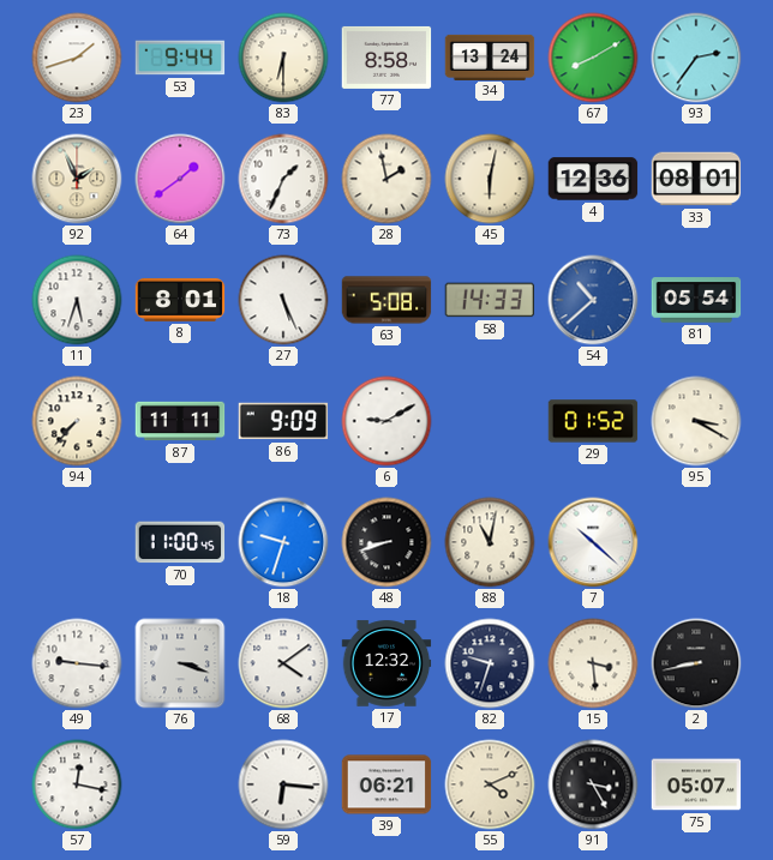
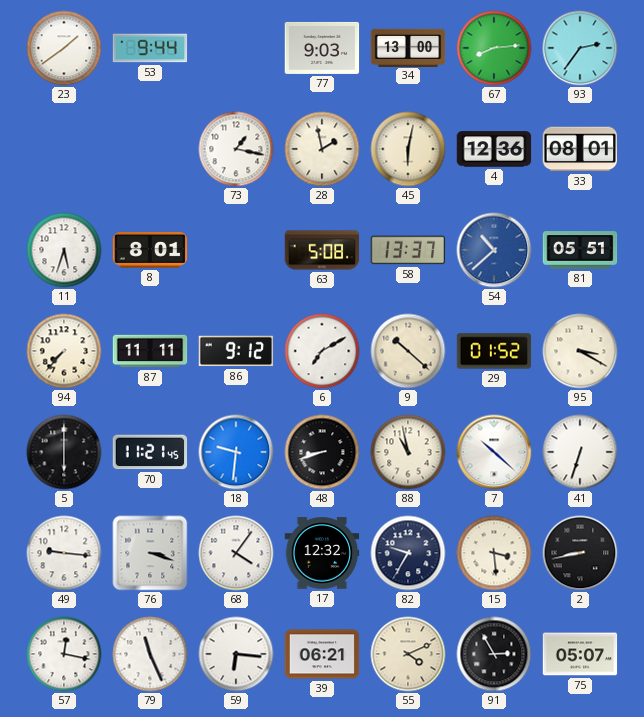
23: 1:42 -> 1:39
83: 6:30 -> none
77: 8:58 -> 9:03
34: 13:24 -> 13:00
67: 8:10 -> 8:14
92: 1:56 -> none
64: 1:39 -> none
73: 1:34 -> 1:17
27: 5:26 -> none
58: 14:33 -> 13:37
81: 05:54 -> 05:51
86: 9:09 -> 9:12
6: 9:10 -> 7:10
9: none -> 10:22
5: none -> 6:00
70: 11:00 -> 11:21
18: 9:33 -> 9:31
88: 11:02 -> 10:58
41: none -> 6:33
68: 4:09 -> 4:06
82: 9:33 -> 9:35
79: none -> 11:26
91: 3:25 -> 2:55
